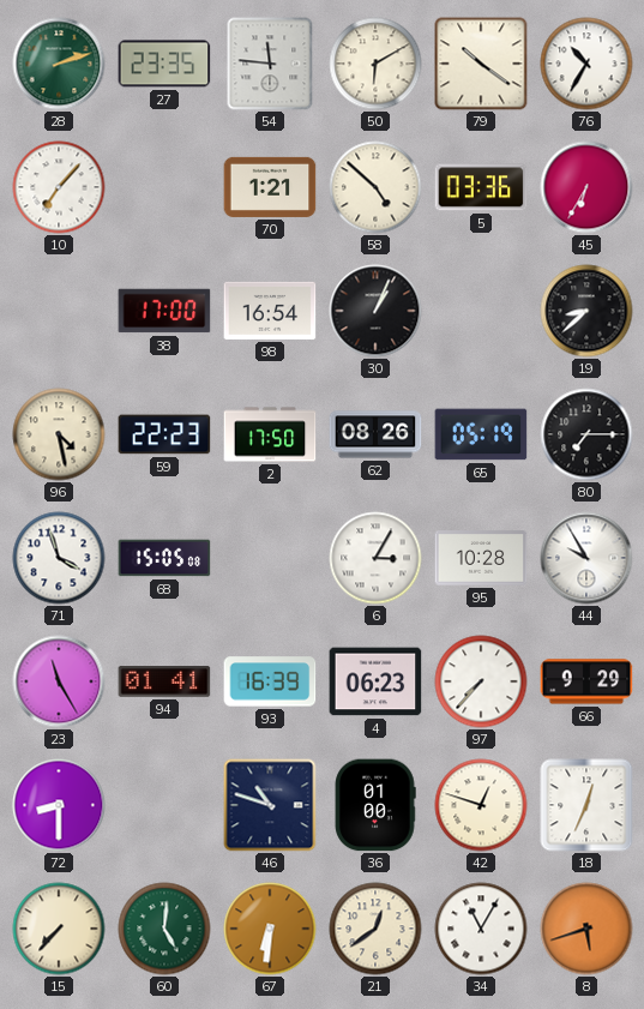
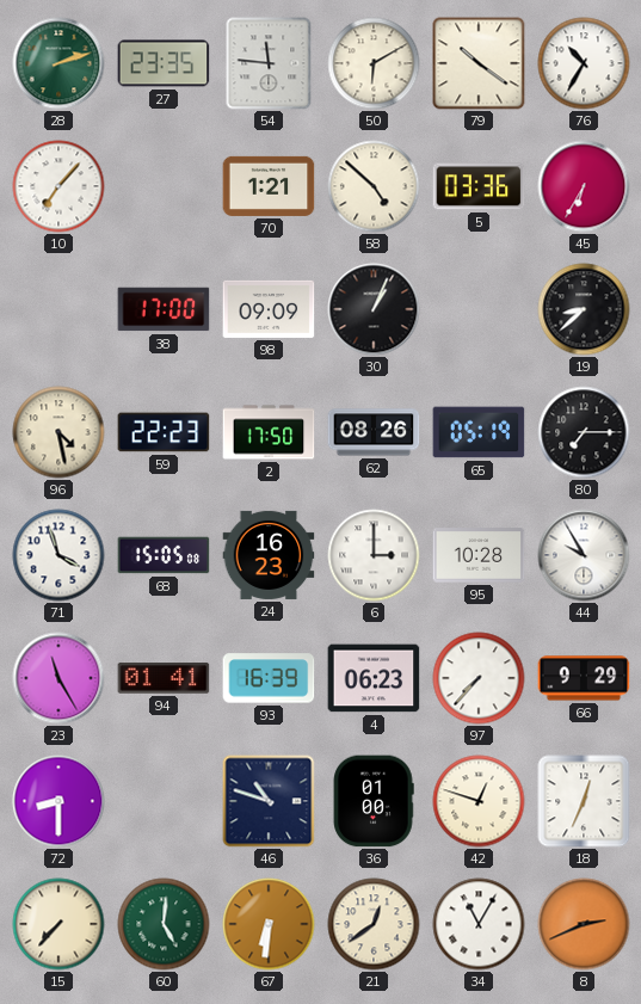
98: 16:54 -> 09:09
24: none -> 16:23
6: 3:05 -> 3:00
8: 5:42 -> 2:41
